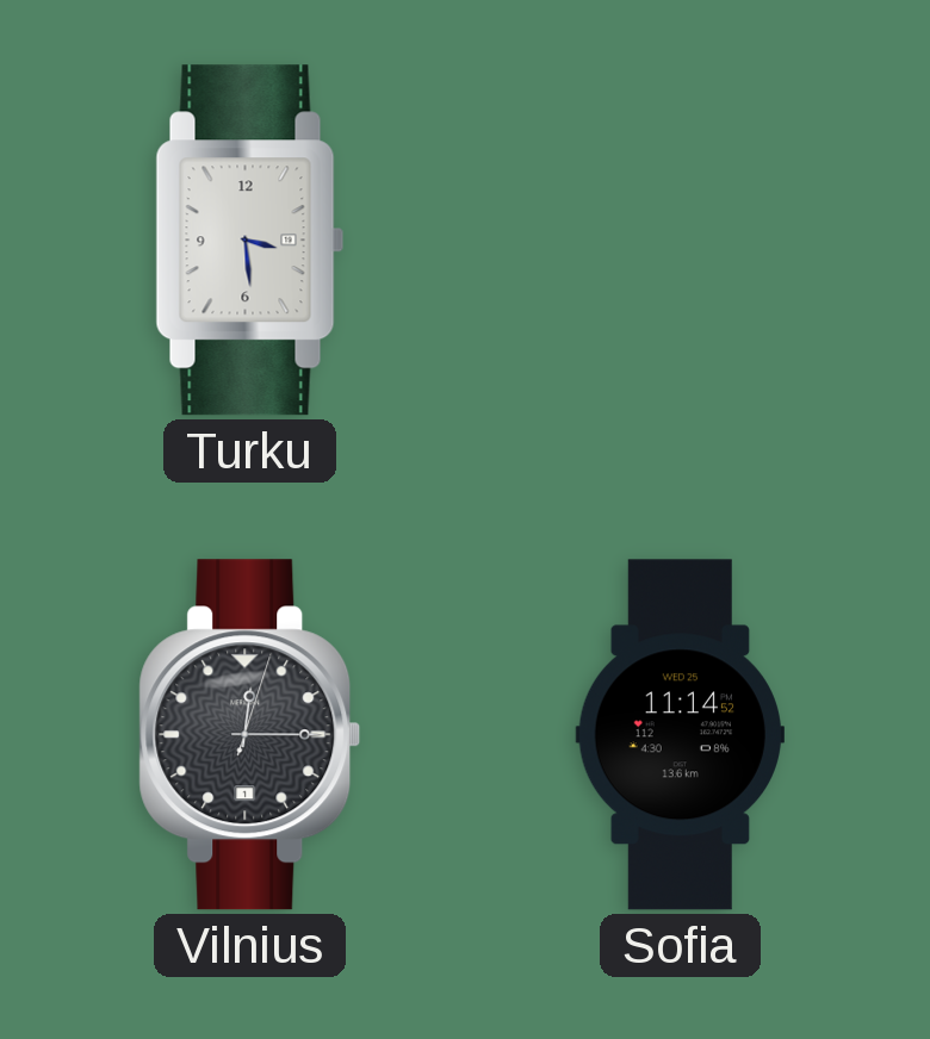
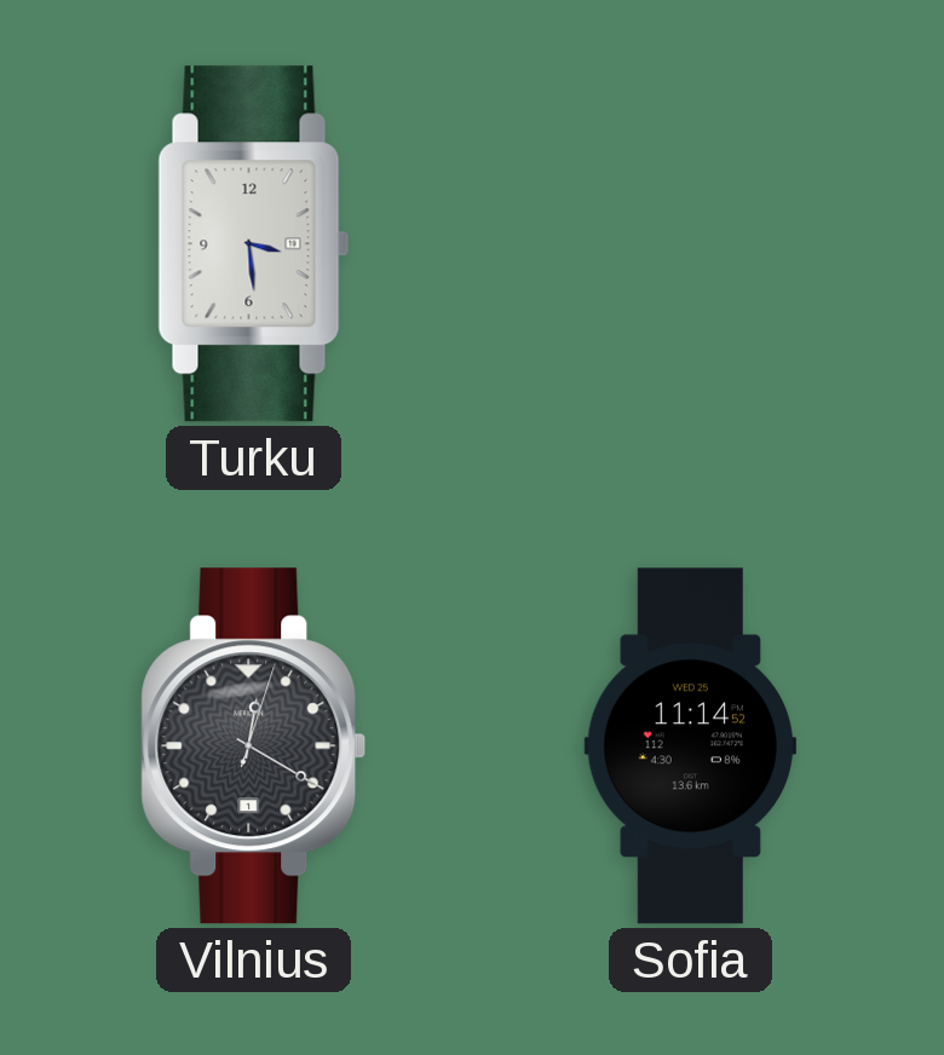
Vilnius: 12:15 -> 12:20
